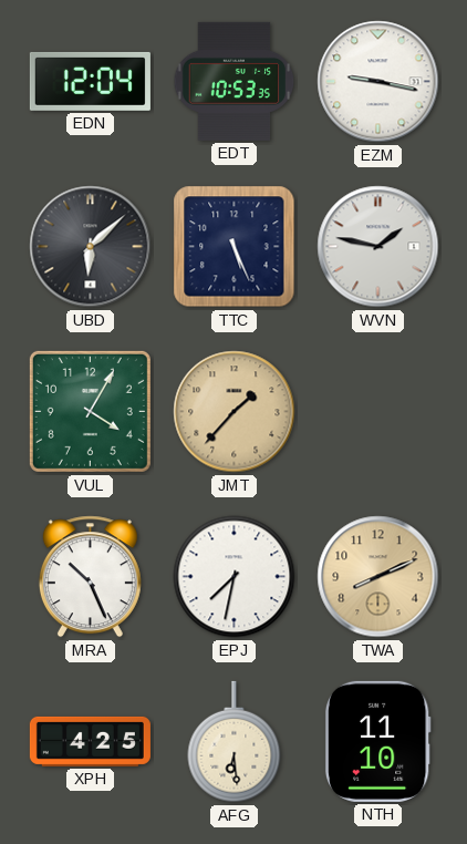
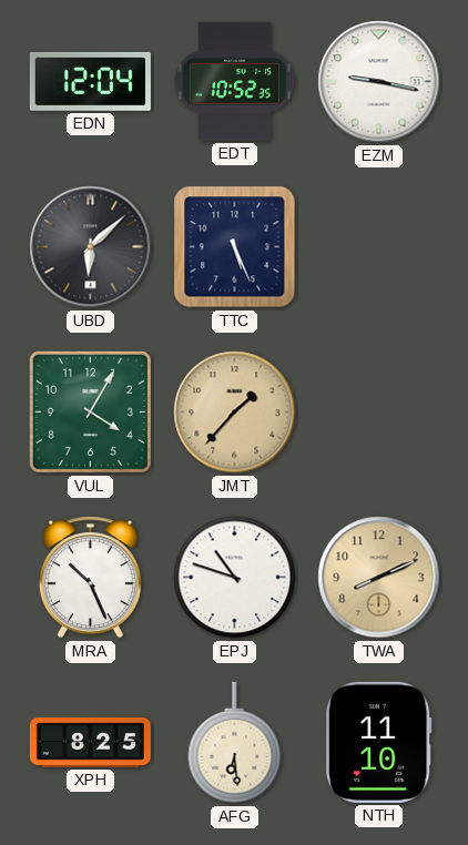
EDT: 10:53 -> 10:52
WVN: 1:47 -> none
EPJ: 7:32 -> 10:48
XPH: 4:25 -> 8:25
